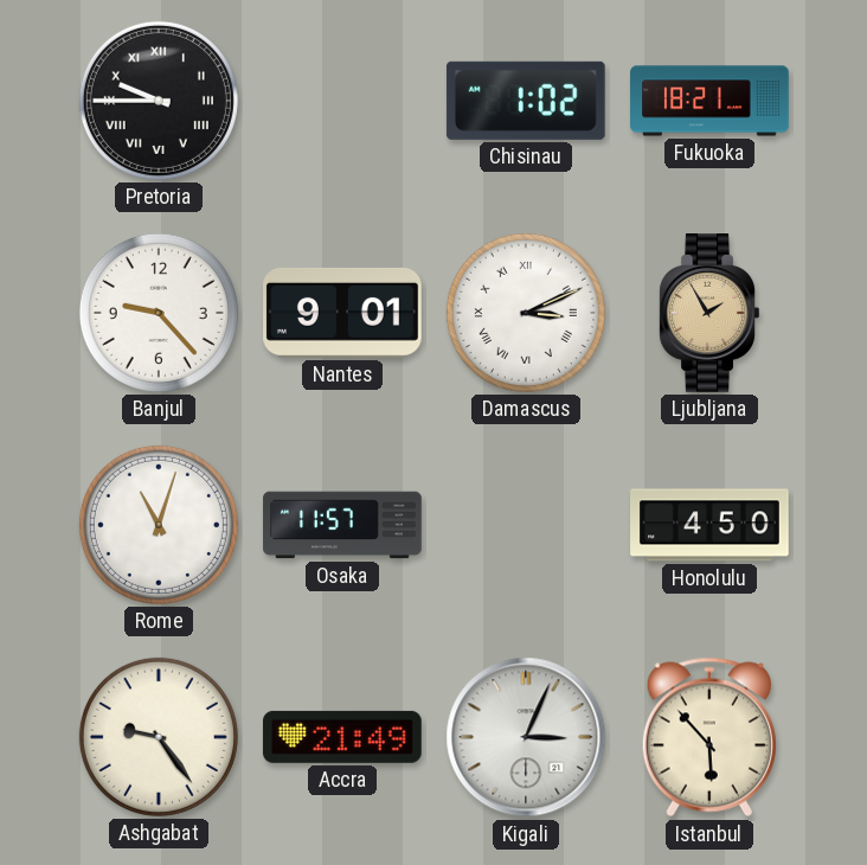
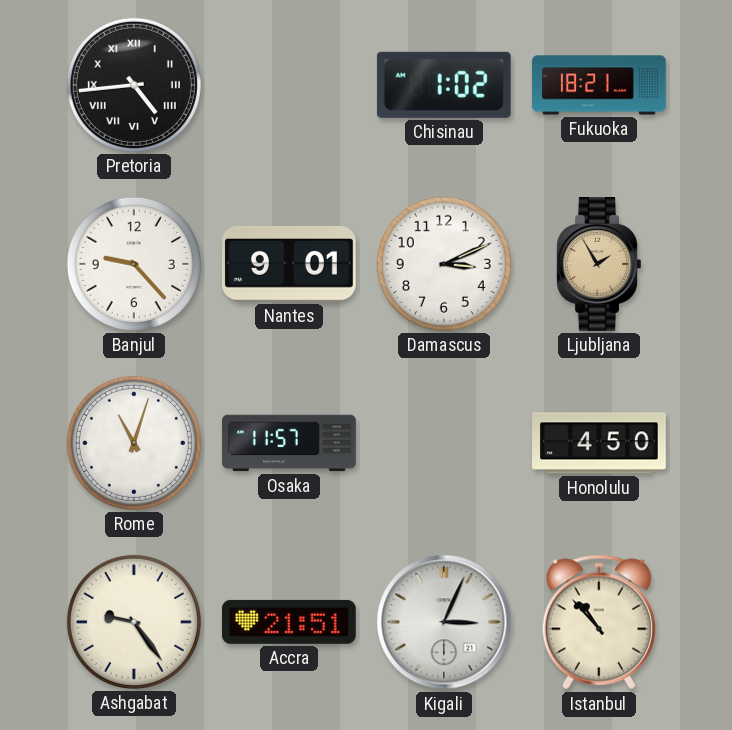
Pretoria: 9:45 -> 4:44
Damascus numerals: Roman -> Arabic
Accra: 21:49 -> 21:51
Istanbul: 5:53 -> 10:53
